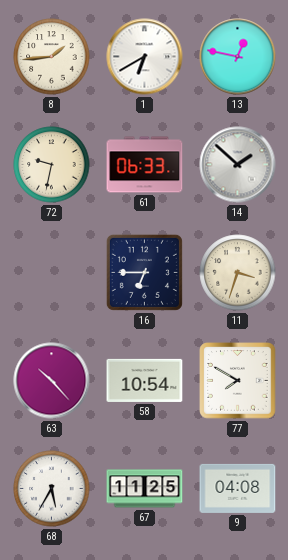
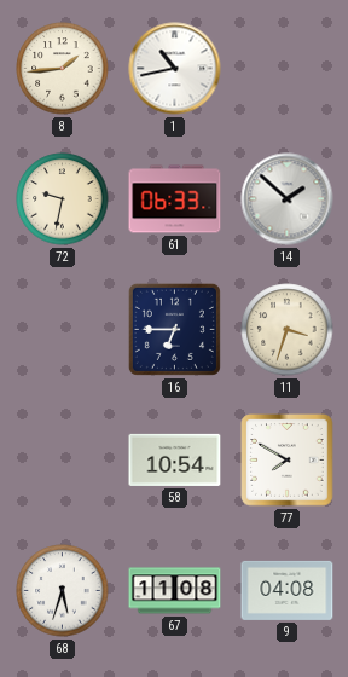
1: 6:40 -> 10:43
13: 12:47 -> none
63: 10:23 -> none
68: 5:35 -> 5:33
67: 11:25 -> 11:08
